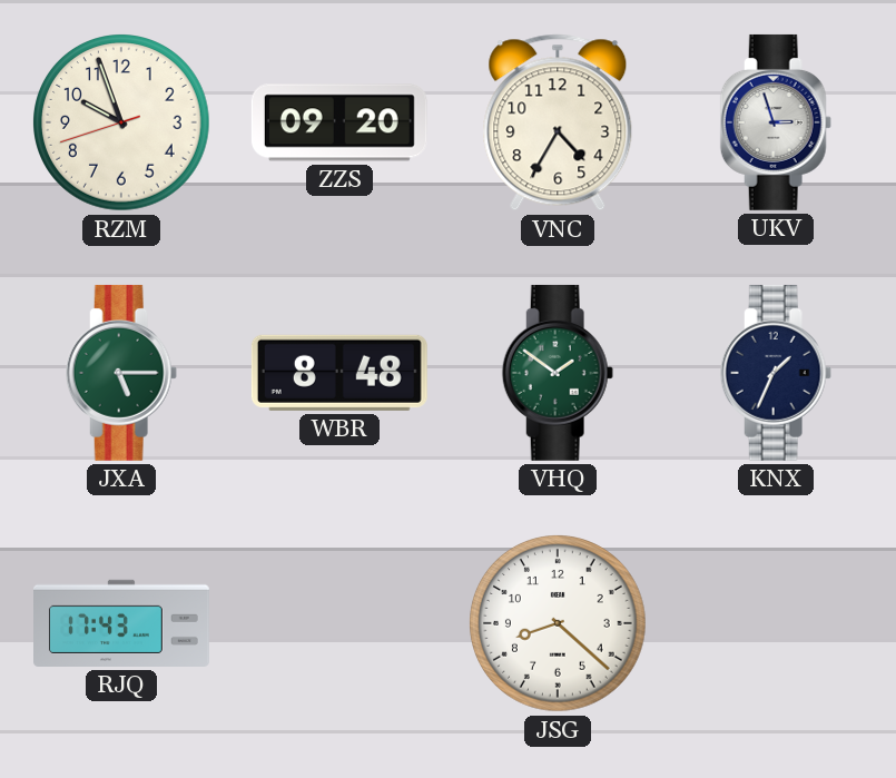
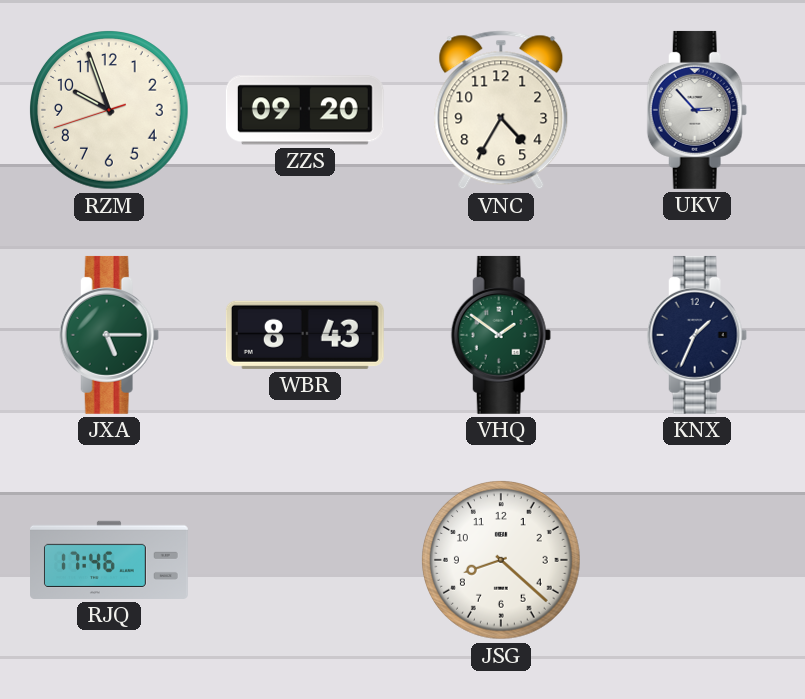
UKV: 2:57 -> 2:53
WBR: 8:48 -> 8:43
RJQ: 17:43 -> 17:46
